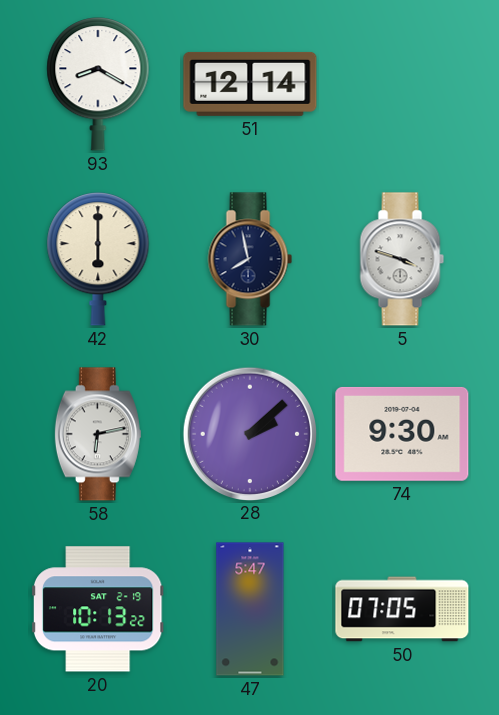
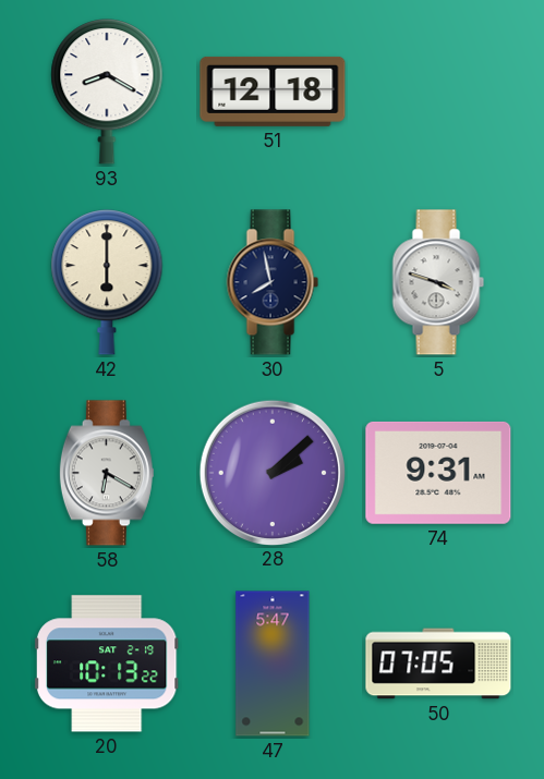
51: 12:14 -> 12:18
58: 6:13 -> 6:20
74: 9:30 -> 9:31
